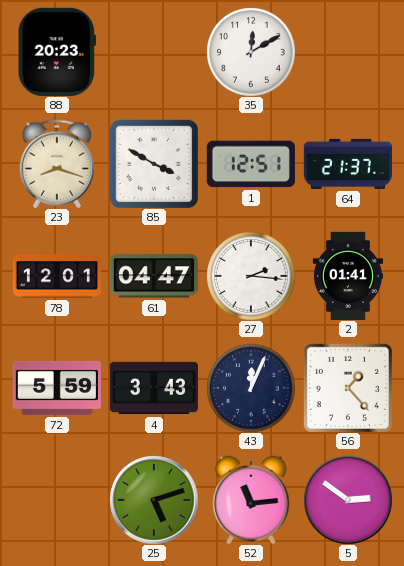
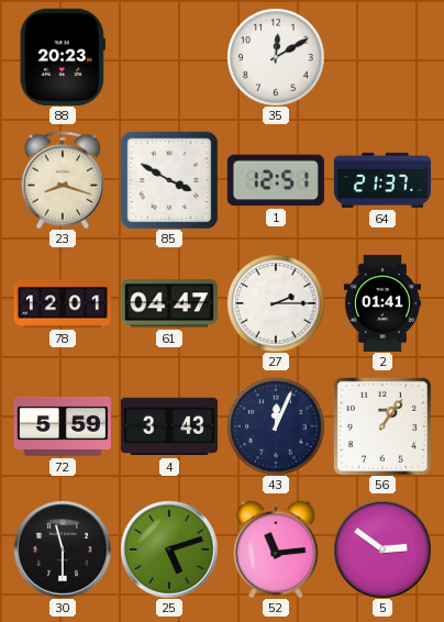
27: 2:16 -> 2:15
56: 1:23 -> 1:06
30: none -> 11:30
